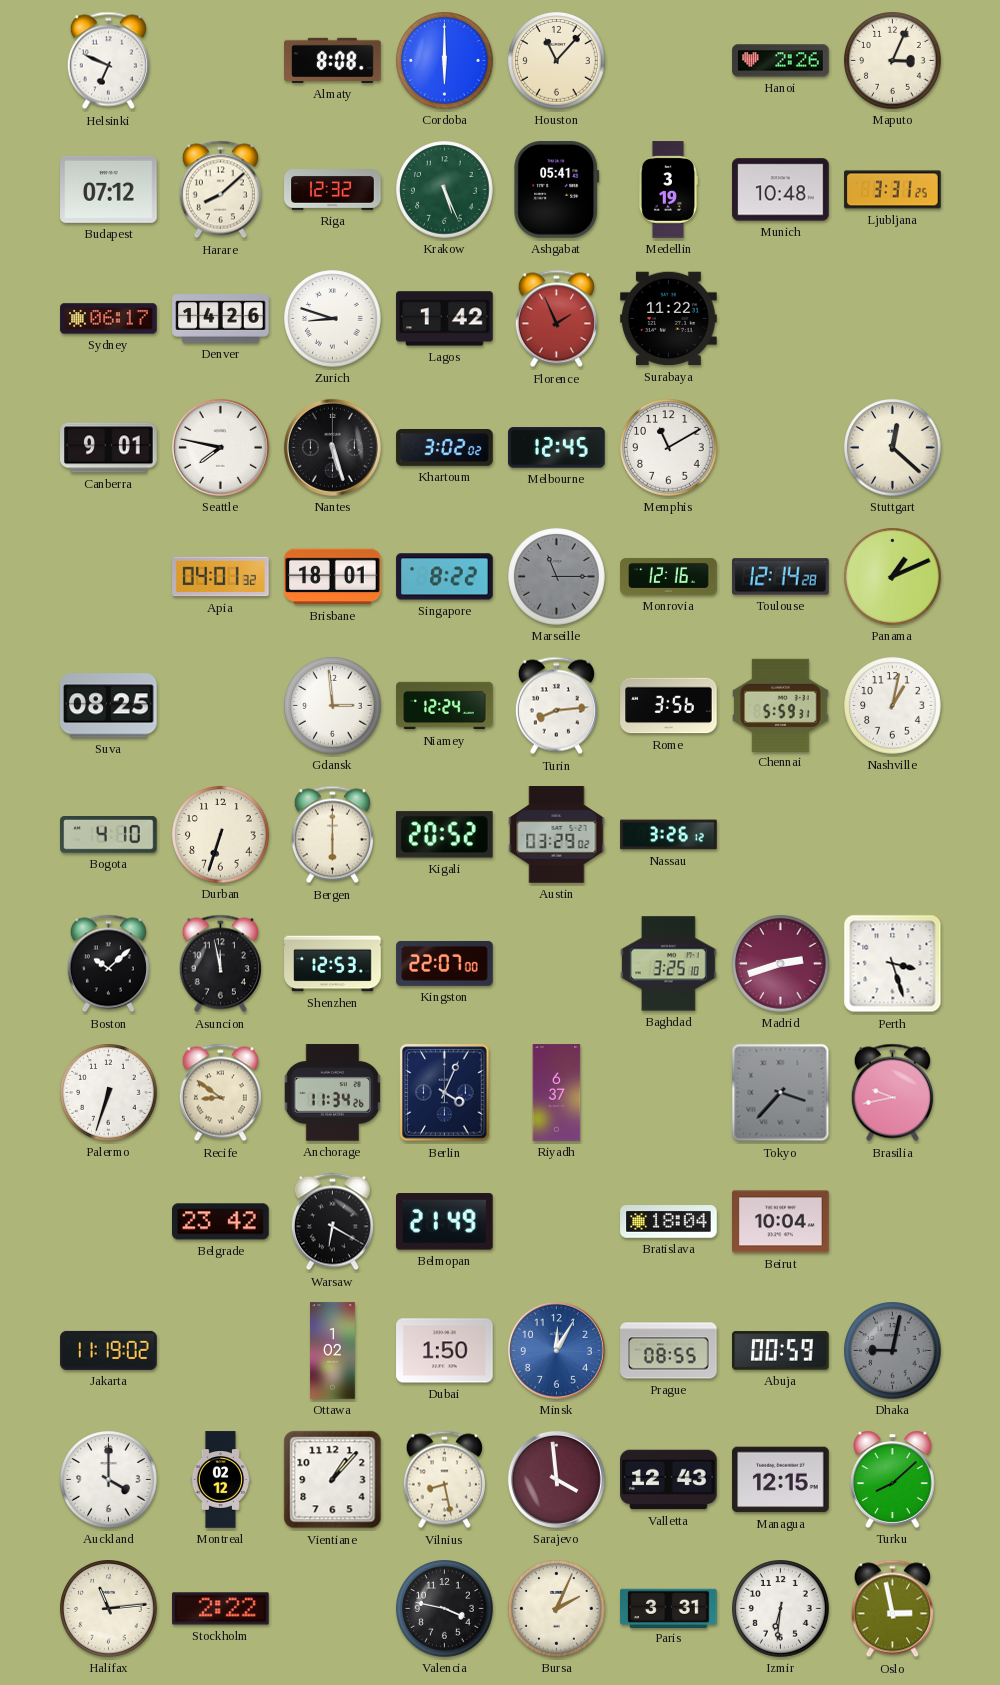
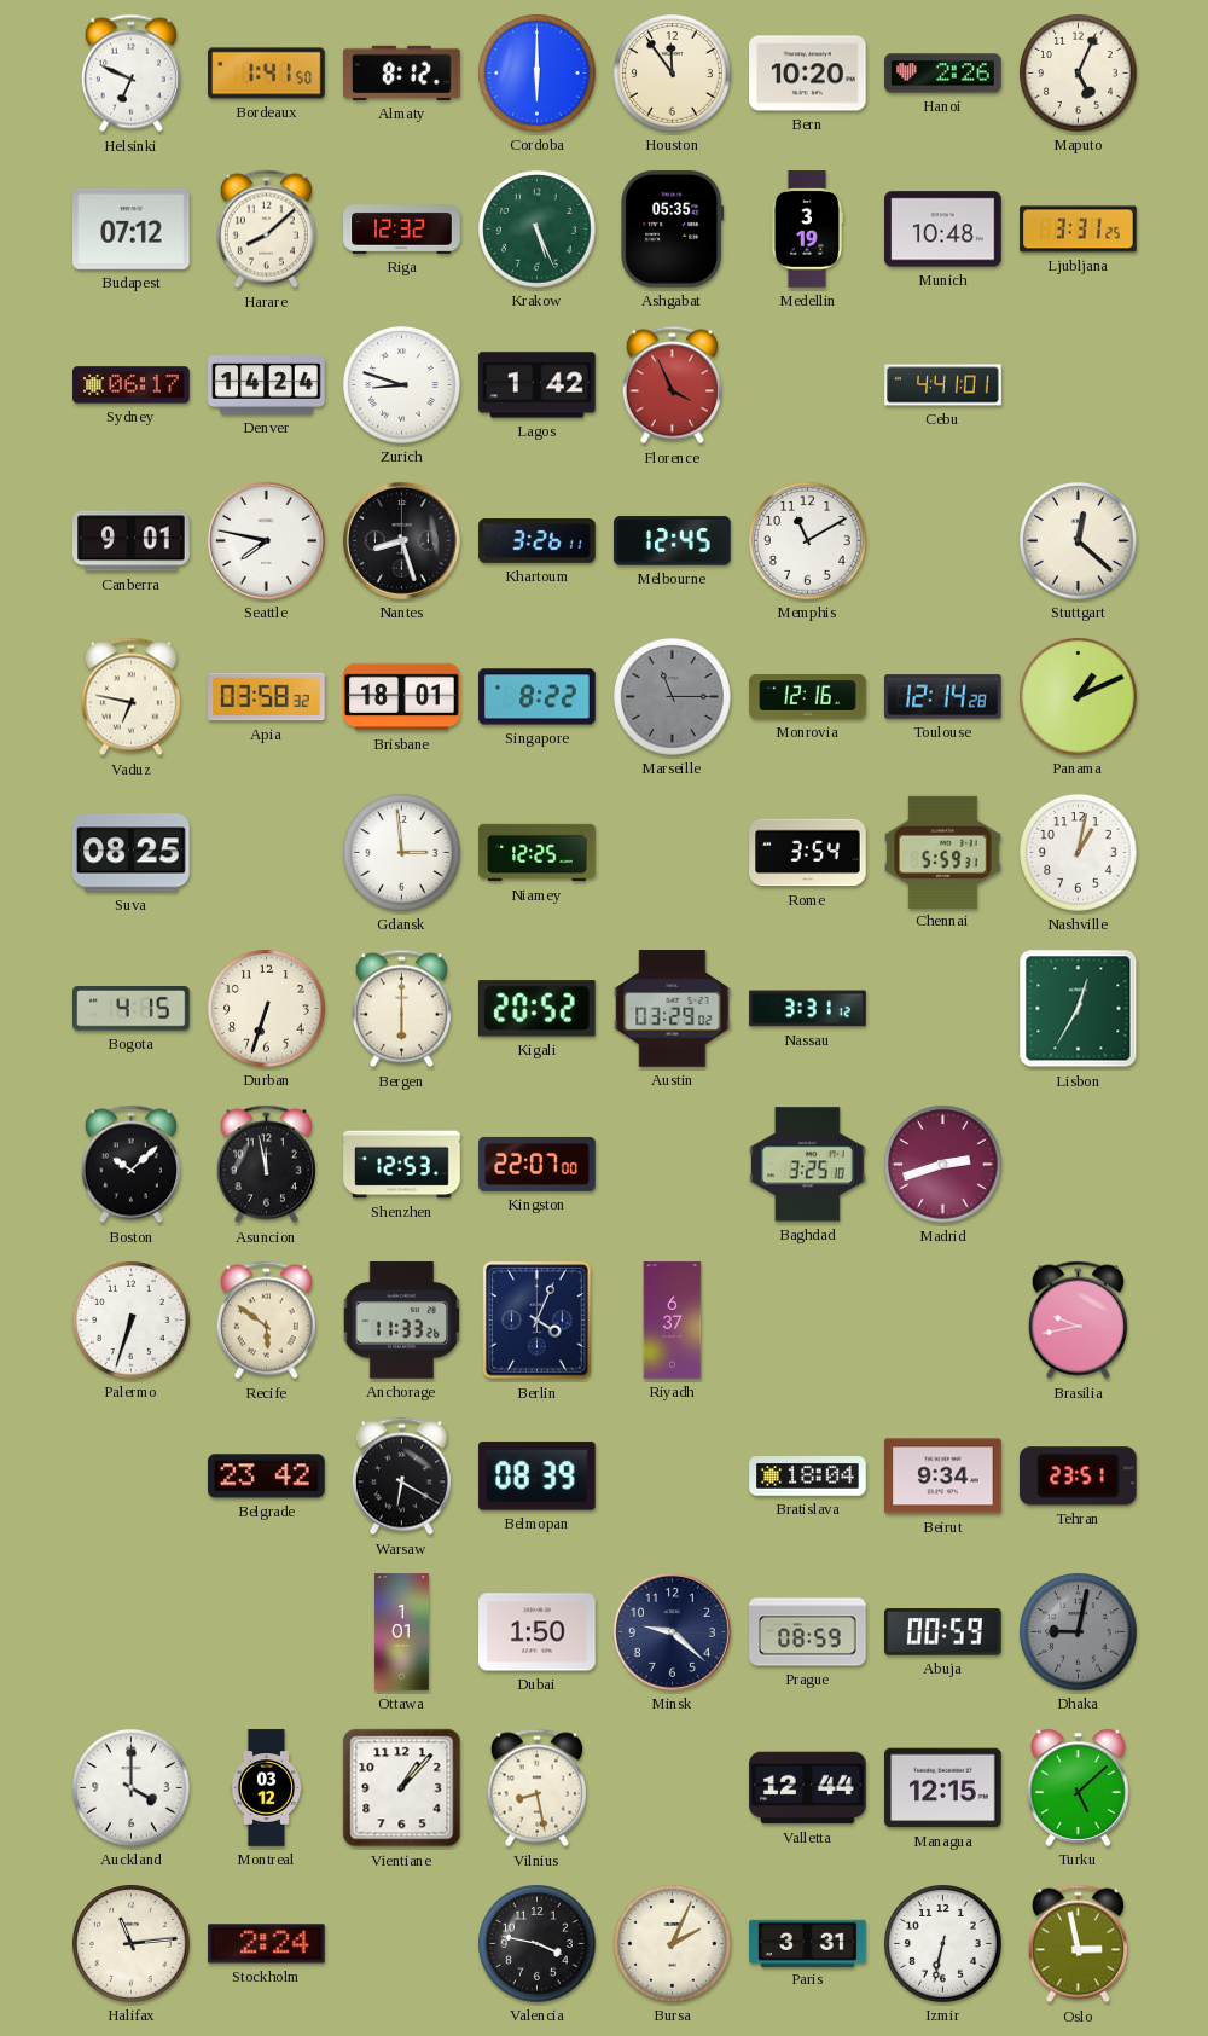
Bordeaux: none -> 1:41
Almaty: 8:08 -> 8:12
Houston: 11:07 -> 11:54
Bern: none -> 10:20
Maputo: 3:04 -> 5:04
Ashgabat: 05:41 -> 05:35
Denver: 14:26 -> 14:24
Florence: 1:56 -> 3:56
Surabaya: 11:22 -> none
Cebu: none -> 4:41
Nantes: 5:27 -> 8:27
Khartoum: 3:02 -> 3:26
Vaduz: none -> 6:47
Apia: 04:01 -> 03:58
Niamey: 12:24 -> 12:25
Turin: 8:14 -> none
Rome: 3:56 -> 3:54
Bogota: 4:10 -> 4:15
Nassau: 3:26 -> 3:31
Lisbon: none -> 12:35
Perth: 3:27 -> none
Recife: 8:51 -> 5:51
Anchorage: 11:34 -> 11:33
Tokyo: 3:37 -> none
Belmopan: 21:49 -> 08:39
Beirut: 10:04 -> 9:34
Tehran: none -> 23:51
Jakarta: 11:19 -> none
Ottawa: 1:02 -> 1:01
Minsk: 12:05 -> 9:22
Minsk dial: blue -> navy
Prague: 08:55 -> 08:59
Montreal: 02:12 -> 03:12
Sarajevo: 3:59 -> none
Valletta: 12:43 -> 12:44
Turku: 8:08 -> 5:08
Stockholm: 2:22 -> 2:24
Izmir: 6:31 -> 6:32
